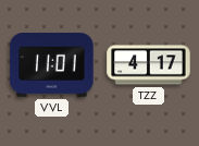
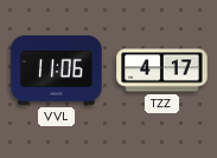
VVL: 11:01 -> 11:06
